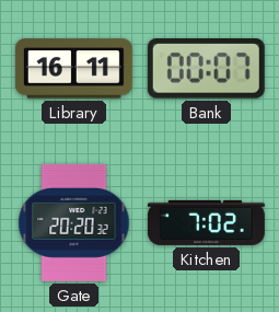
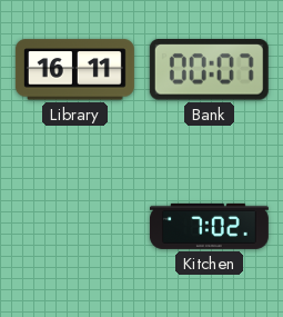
Gate: 20:20 -> none
